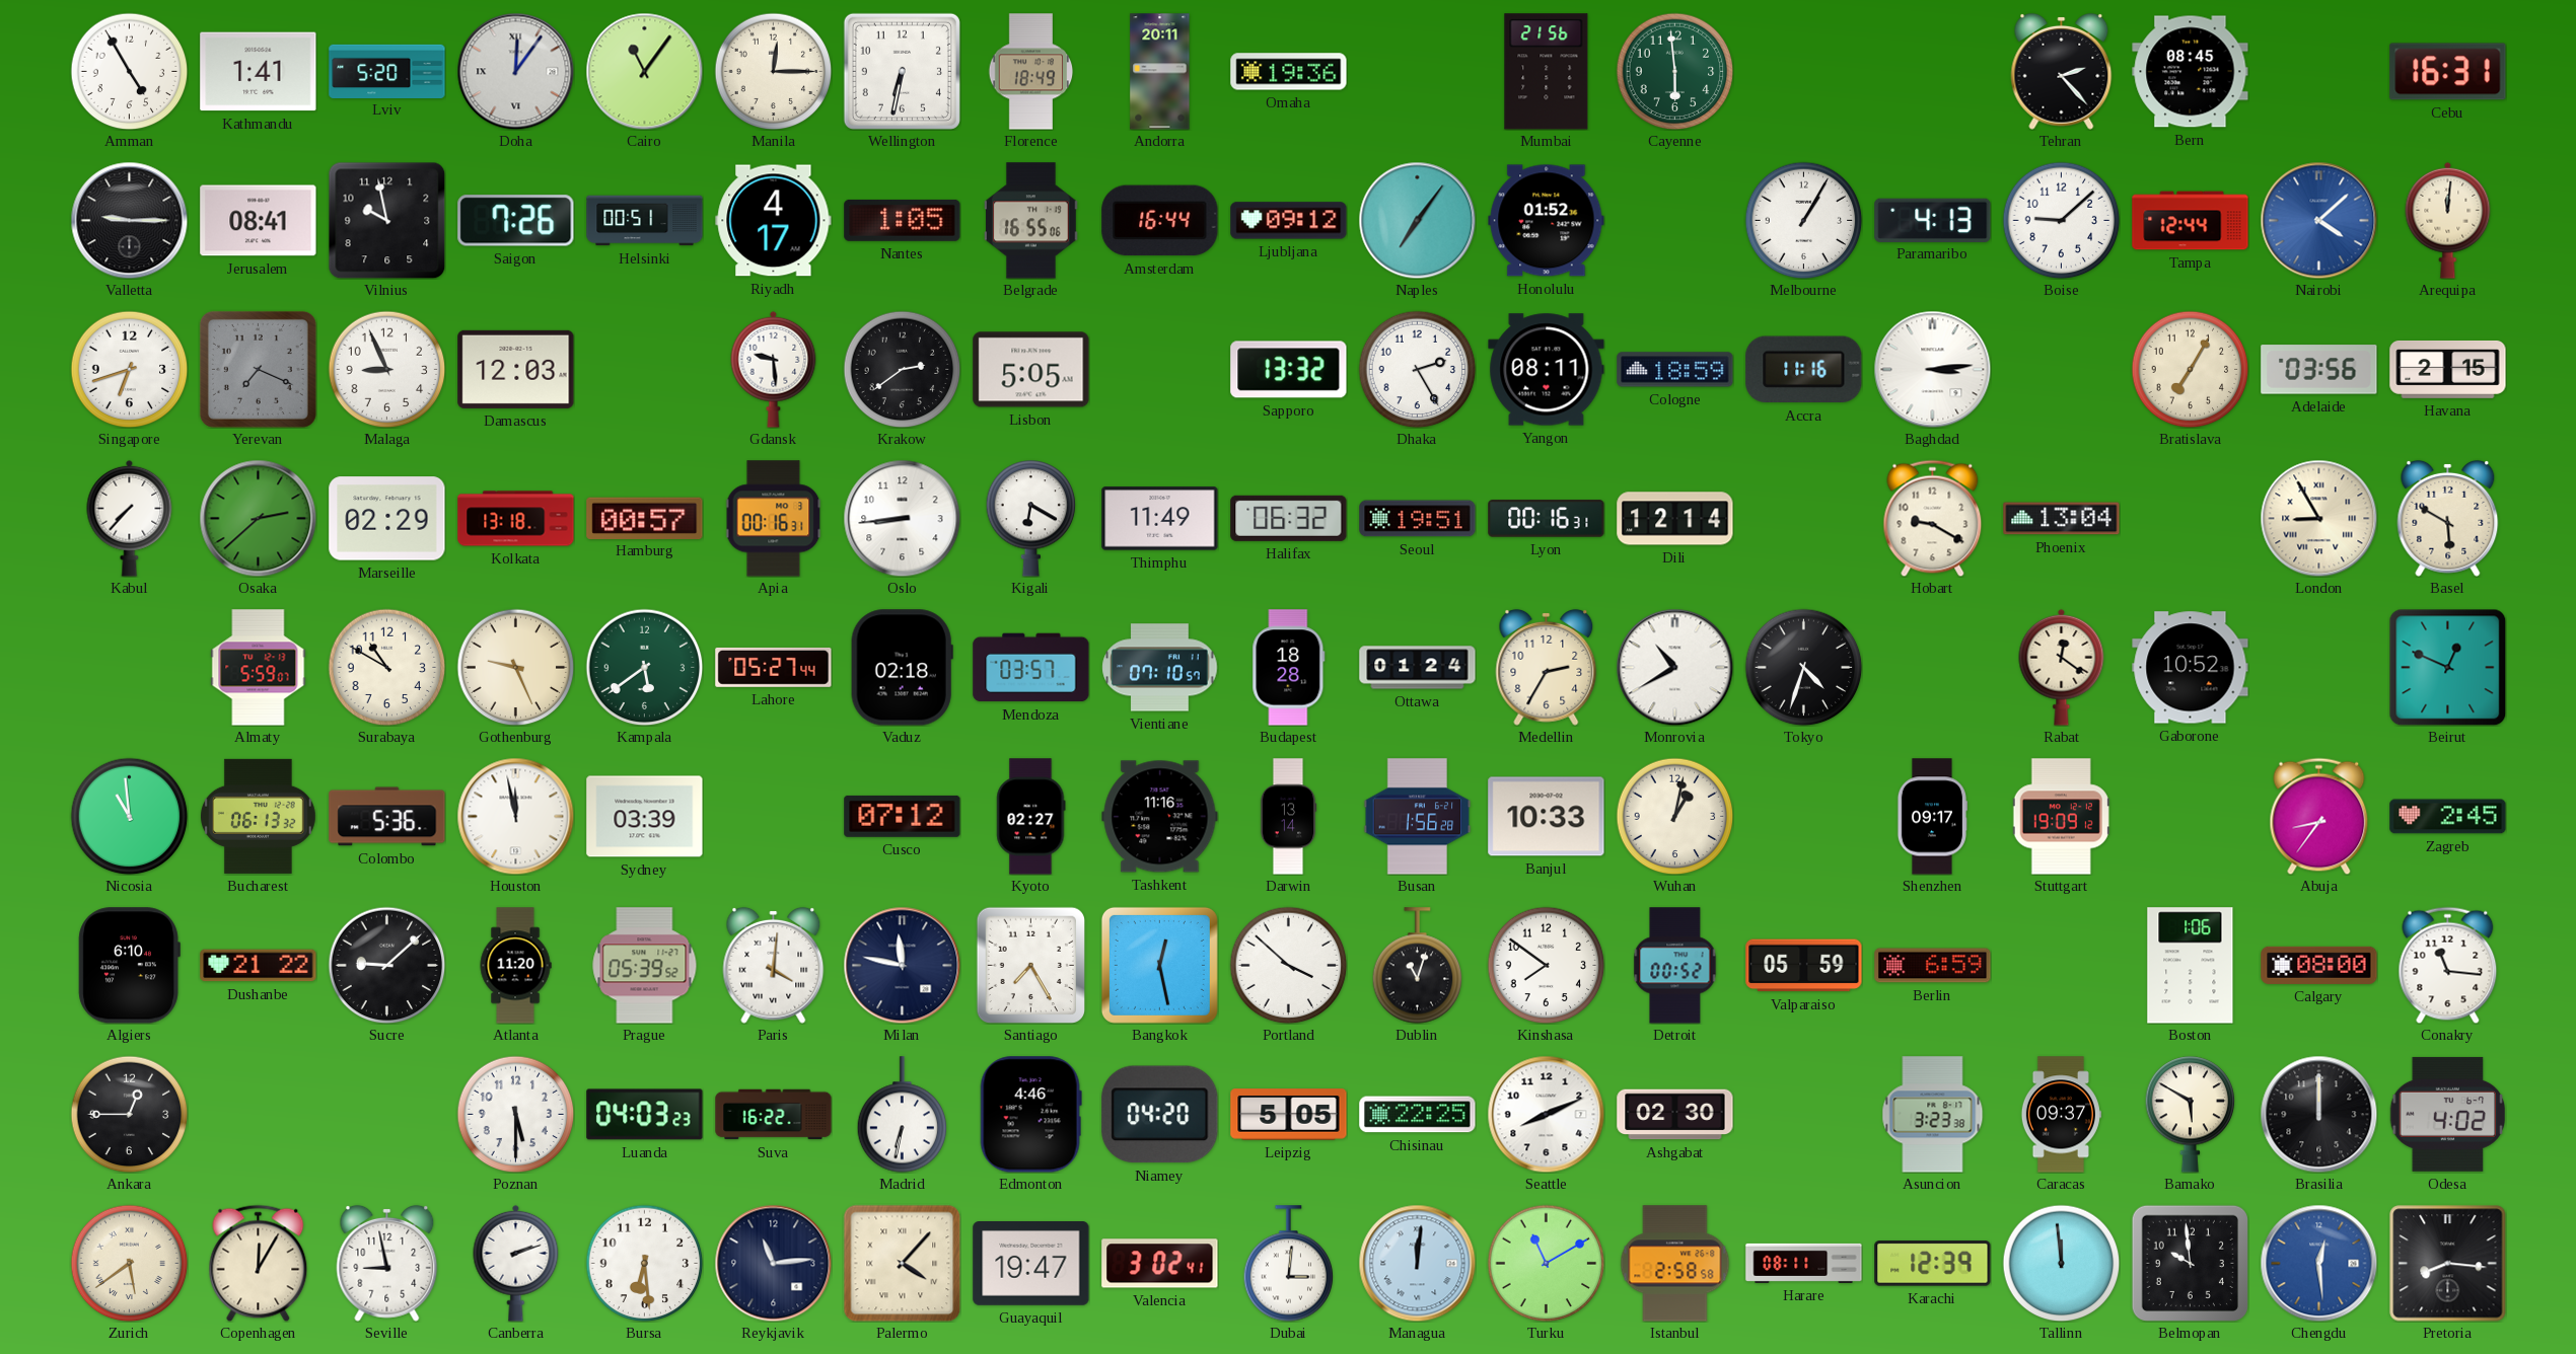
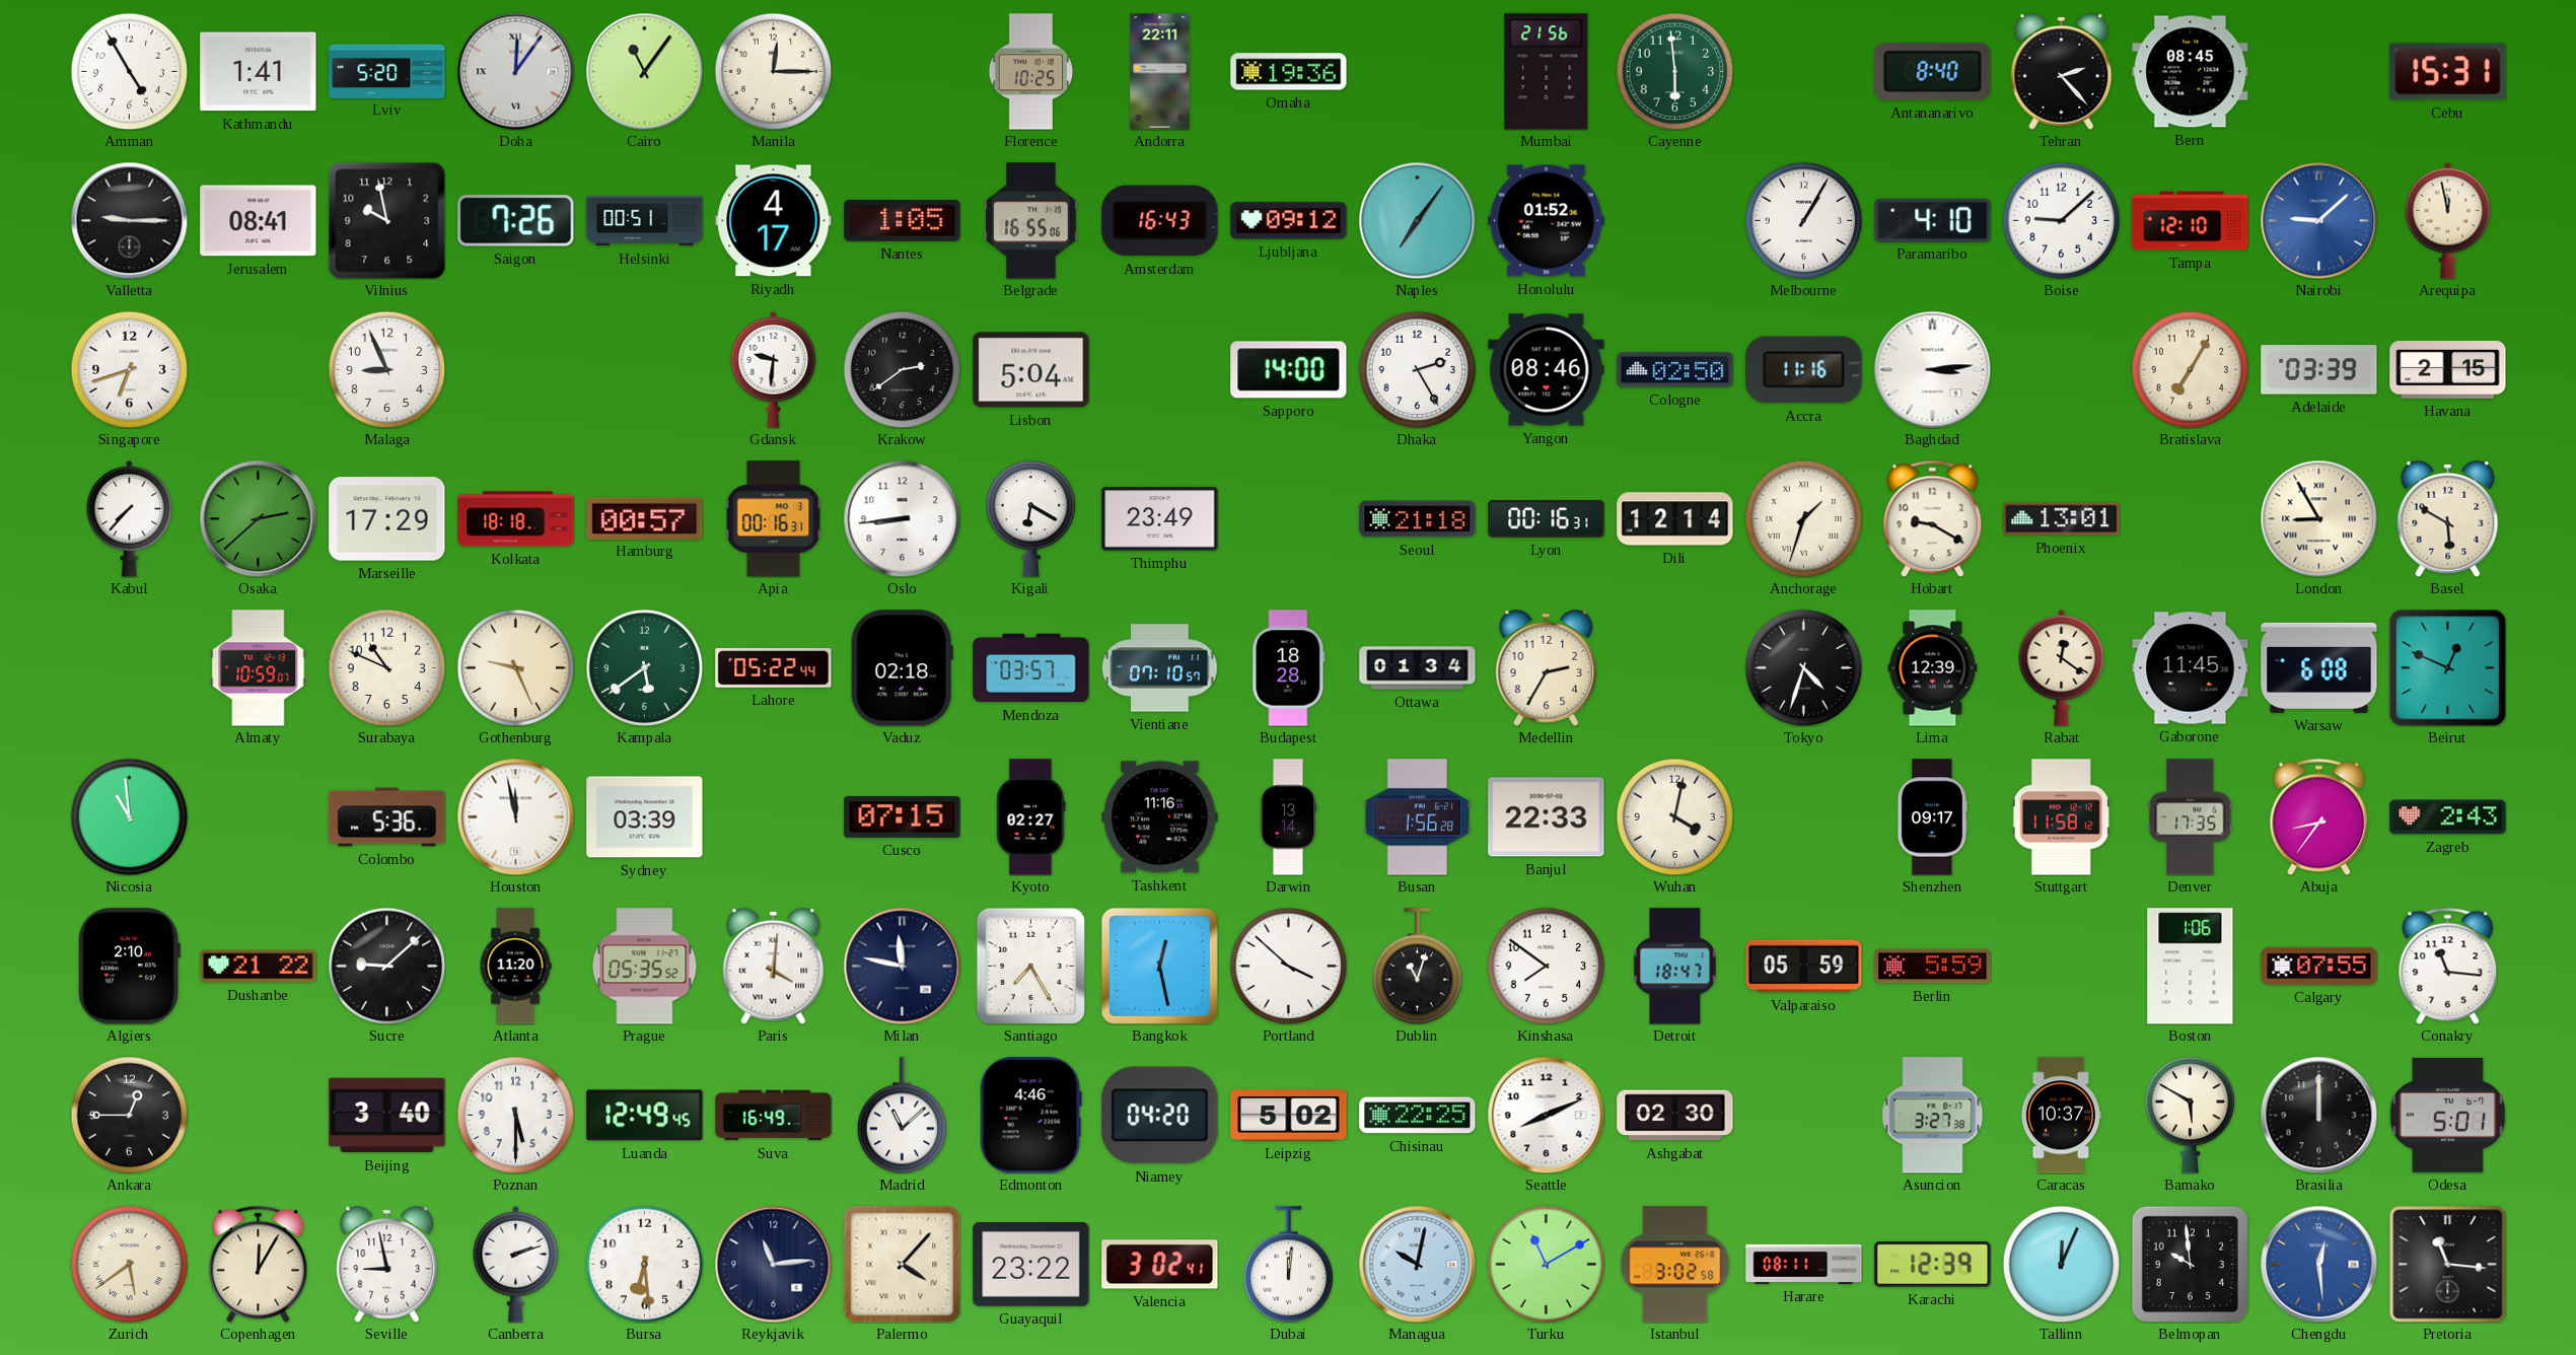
Wellington: 6:32 -> none
Florence: 18:49 -> 10:25
Andorra: 20:11 -> 22:11
Antananarivo: none -> 8:40
Cebu: 16:31 -> 15:31
Amsterdam: 16:44 -> 16:43
Paramaribo: 4:13 -> 4:10
Tampa: 12:44 -> 12:10
Nairobi: 4:08 -> 9:08
Arequipa: 12:01 -> 11:58
Yerevan: 7:19 -> none
Damascus: 12:03 -> none
Gdansk: 9:29 -> 9:31
Lisbon: 5:05 -> 5:04
Sapporo: 13:32 -> 14:00
Yangon: 08:11 -> 08:46
Cologne: 18:59 -> 02:50
Adelaide: 03:56 -> 03:39
Marseille: 02:29 -> 17:29
Kolkata: 13:18 -> 18:18
Thimphu: 11:49 -> 23:49
Halifax: 06:32 -> none
Seoul: 19:51 -> 21:18
Anchorage: none -> 1:33
Phoenix: 13:04 -> 13:01
Almaty: 5:59 -> 10:59
Surabaya: 10:50 -> 10:49
Lahore: 05:27 -> 05:22
Ottawa: 01:24 -> 01:34
Monrovia: 10:40 -> none
Lima: none -> 12:39
Gaborone: 10:52 -> 11:45
Warsaw: none -> 6:08
Bucharest: 06:13 -> none
Cusco: 07:12 -> 07:15
Banjul: 10:33 -> 22:33
Wuhan: 1:02 -> 4:02
Stuttgart: 19:09 -> 11:58
Denver: none -> 17:35
Zagreb: 2:45 -> 2:43
Algiers: 6:10 -> 2:10
Prague: 05:39 -> 05:35
Detroit: 00:52 -> 18:47
Berlin: 6:59 -> 5:59
Calgary: 08:00 -> 07:55
Beijing: none -> 3:40
Luanda: 04:03 -> 12:49
Suva: 16:22 -> 16:49
Madrid: 6:32 -> 11:08
Leipzig: 5:05 -> 5:02
Asuncion: 3:23 -> 3:27
Caracas: 09:37 -> 10:37
Odesa: 4:02 -> 5:01
Guayaquil: 19:47 -> 23:22
Dubai: 3:01 -> 12:01
Managua: 12:01 -> 10:02
Istanbul: 2:58 -> 3:02
Tallinn: 11:59 -> 12:04
Pretoria: 8:16 -> 11:16
